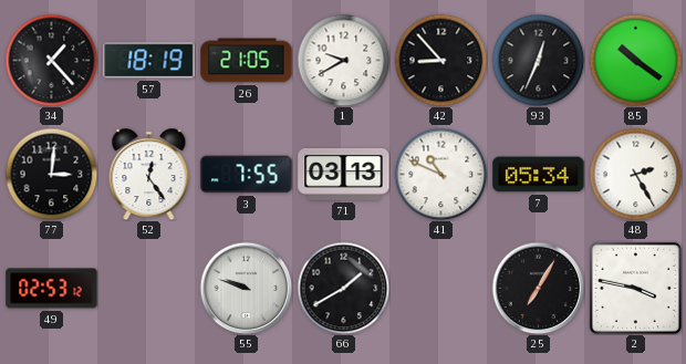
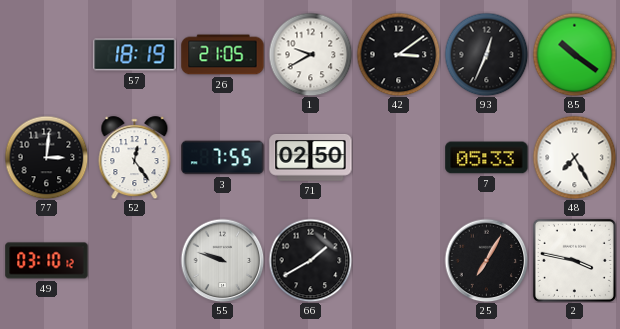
34: 1:23 -> none
42: 8:53 -> 3:09
71: 03:13 -> 02:50
41: 10:49 -> none
7: 05:34 -> 05:33
48: 2:25 -> 7:25
49: 02:53 -> 03:10
